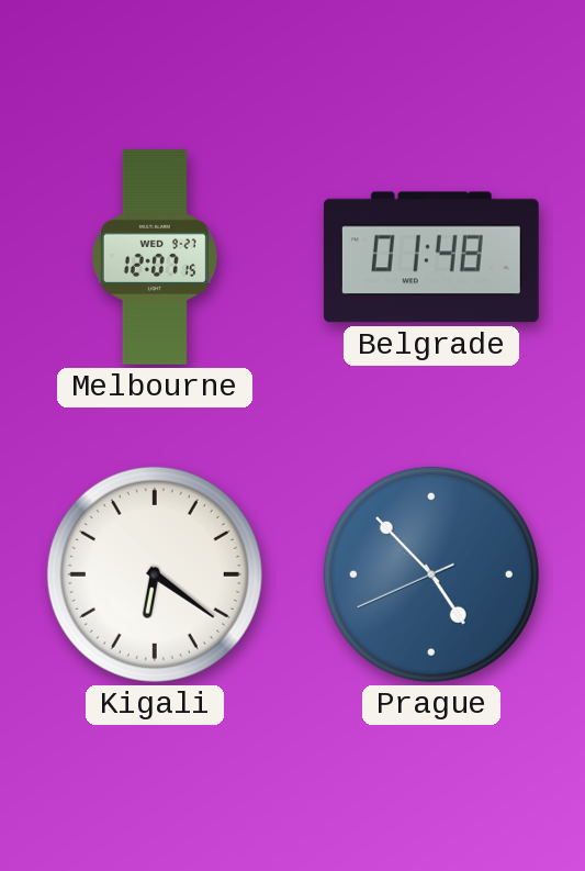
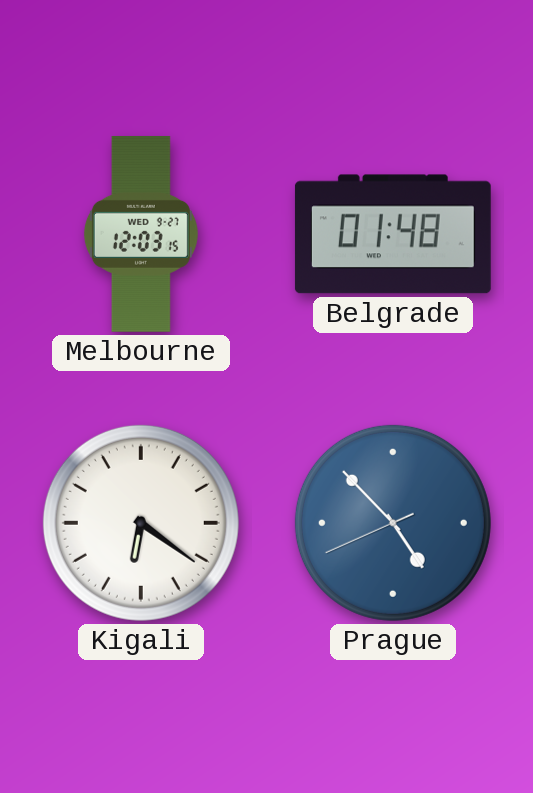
Melbourne: 12:07 -> 12:03
